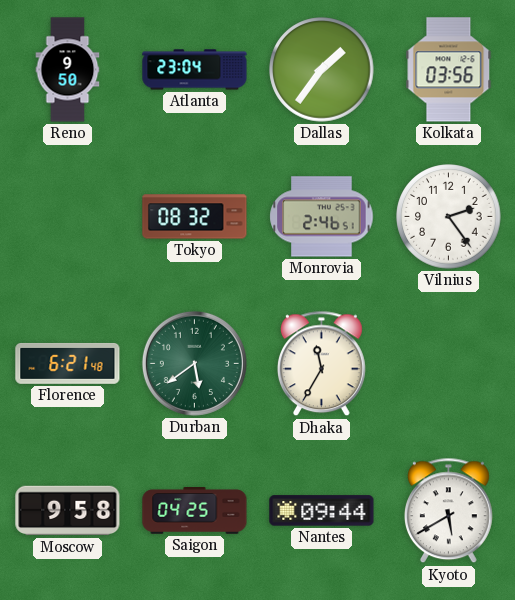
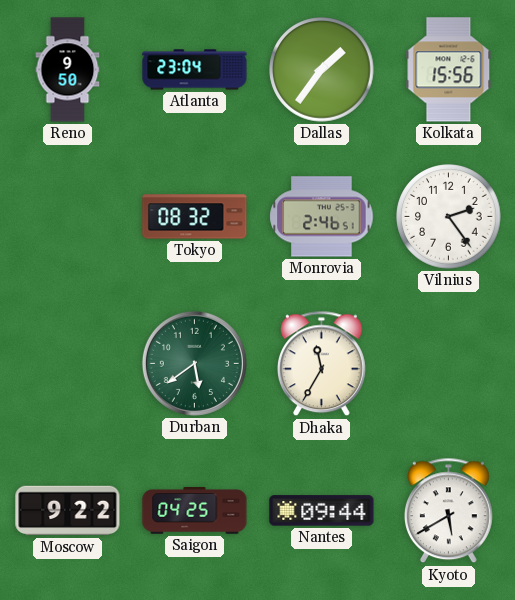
Kolkata: 03:56 -> 15:56
Florence: 6:21 -> none
Moscow: 9:58 -> 9:22
